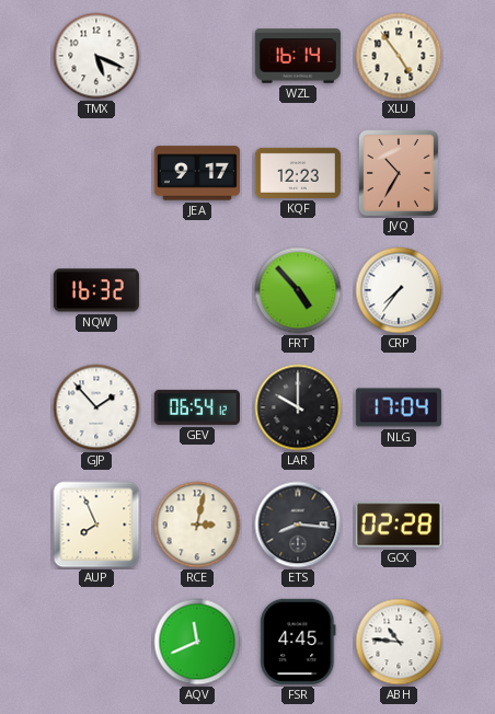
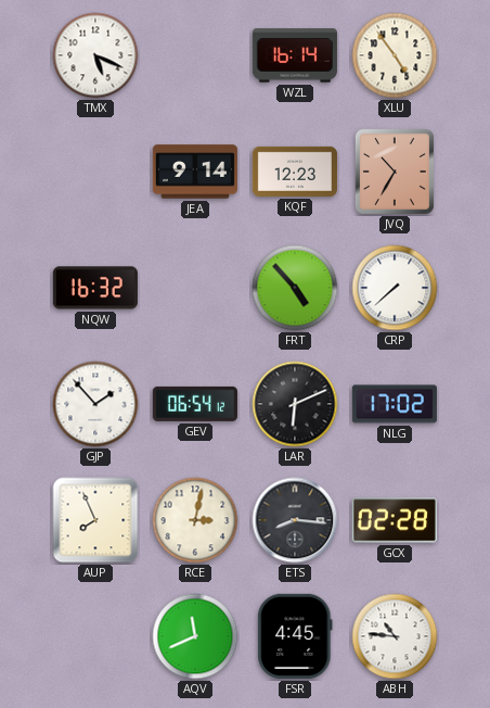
JEA: 9:17 -> 9:14
CRP: 7:36 -> 7:38
LAR: 10:00 -> 6:11
NLG: 17:04 -> 17:02
